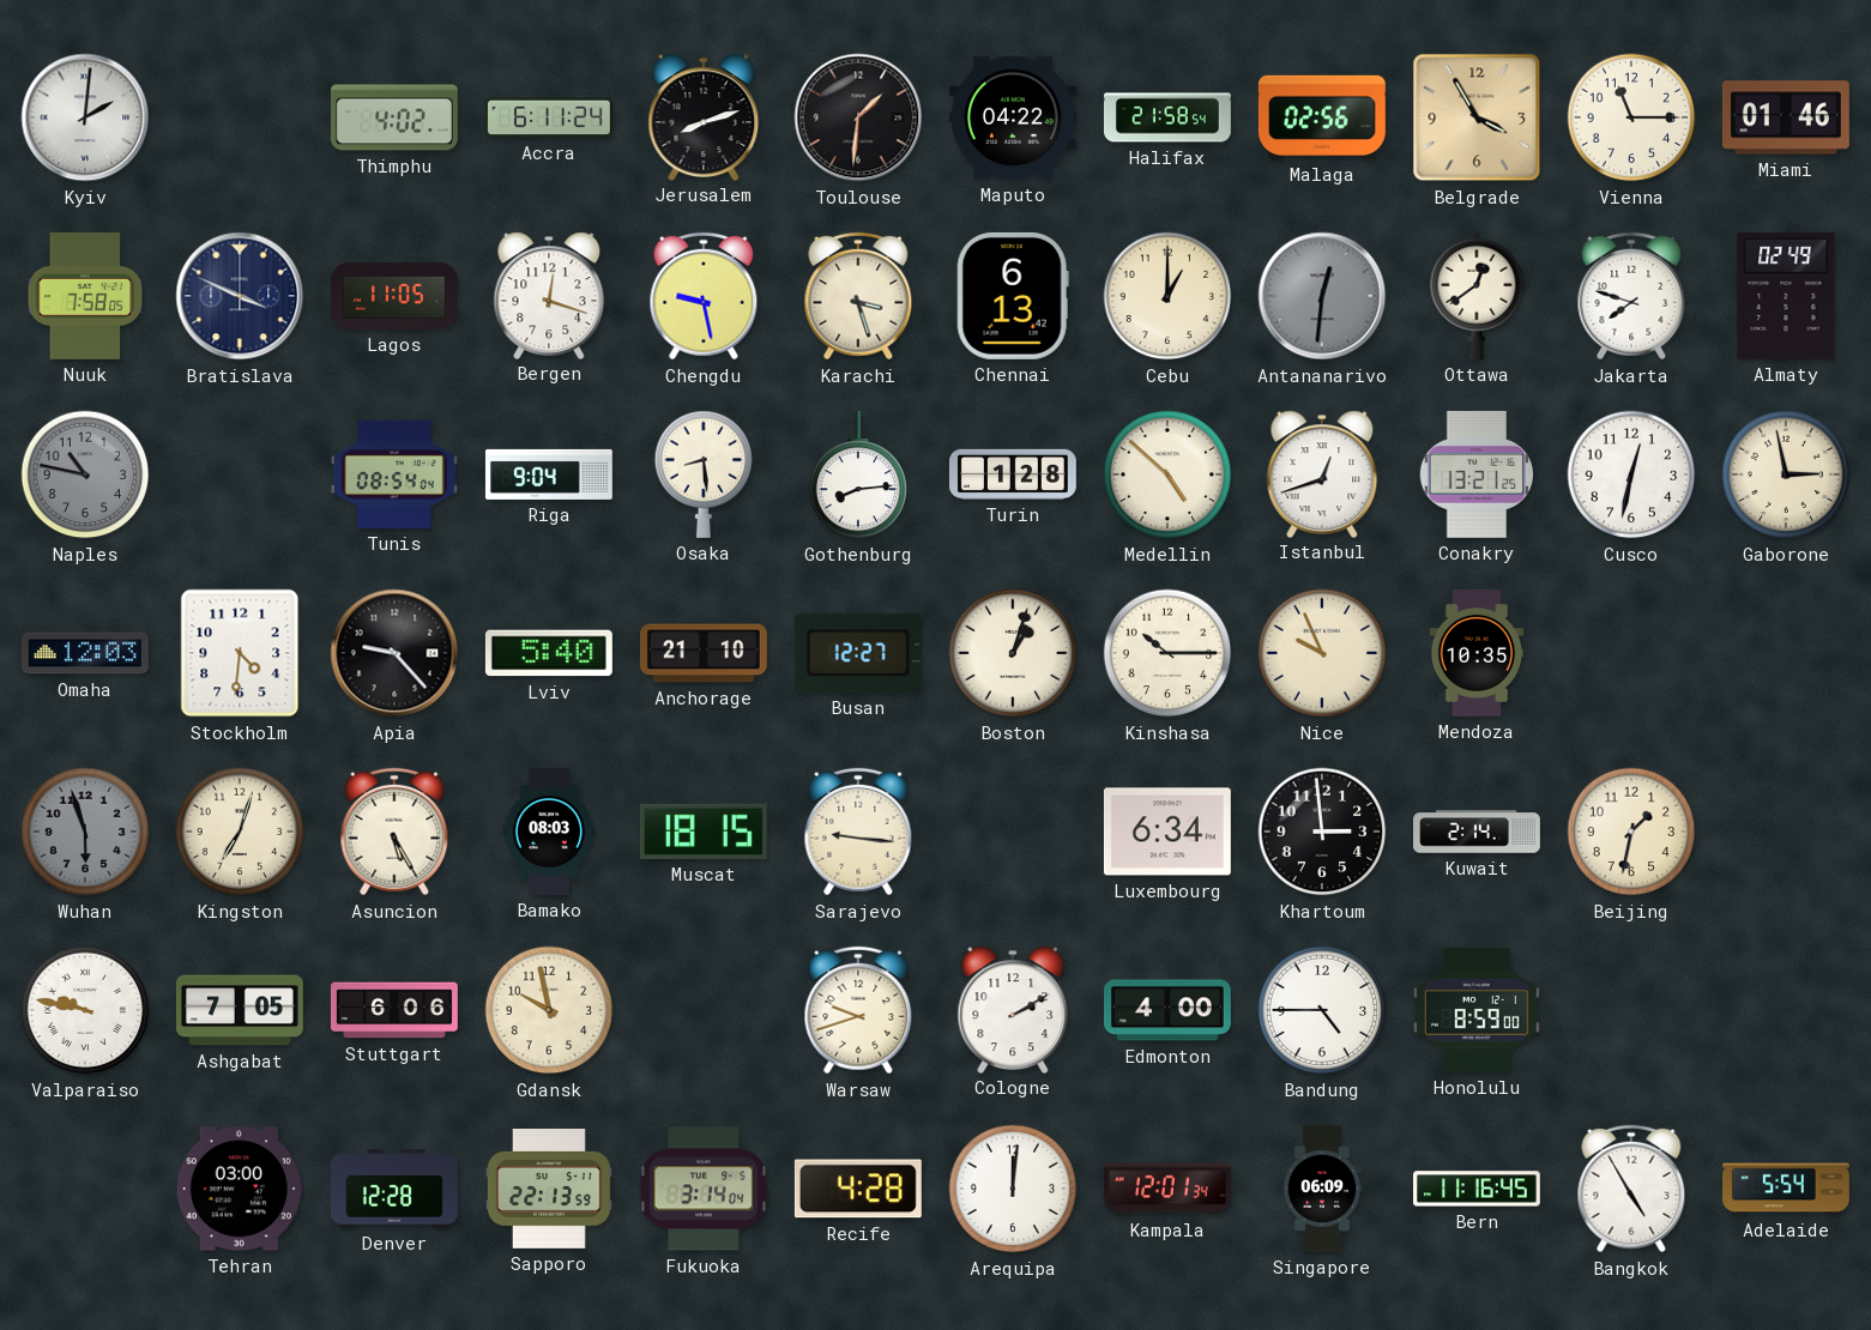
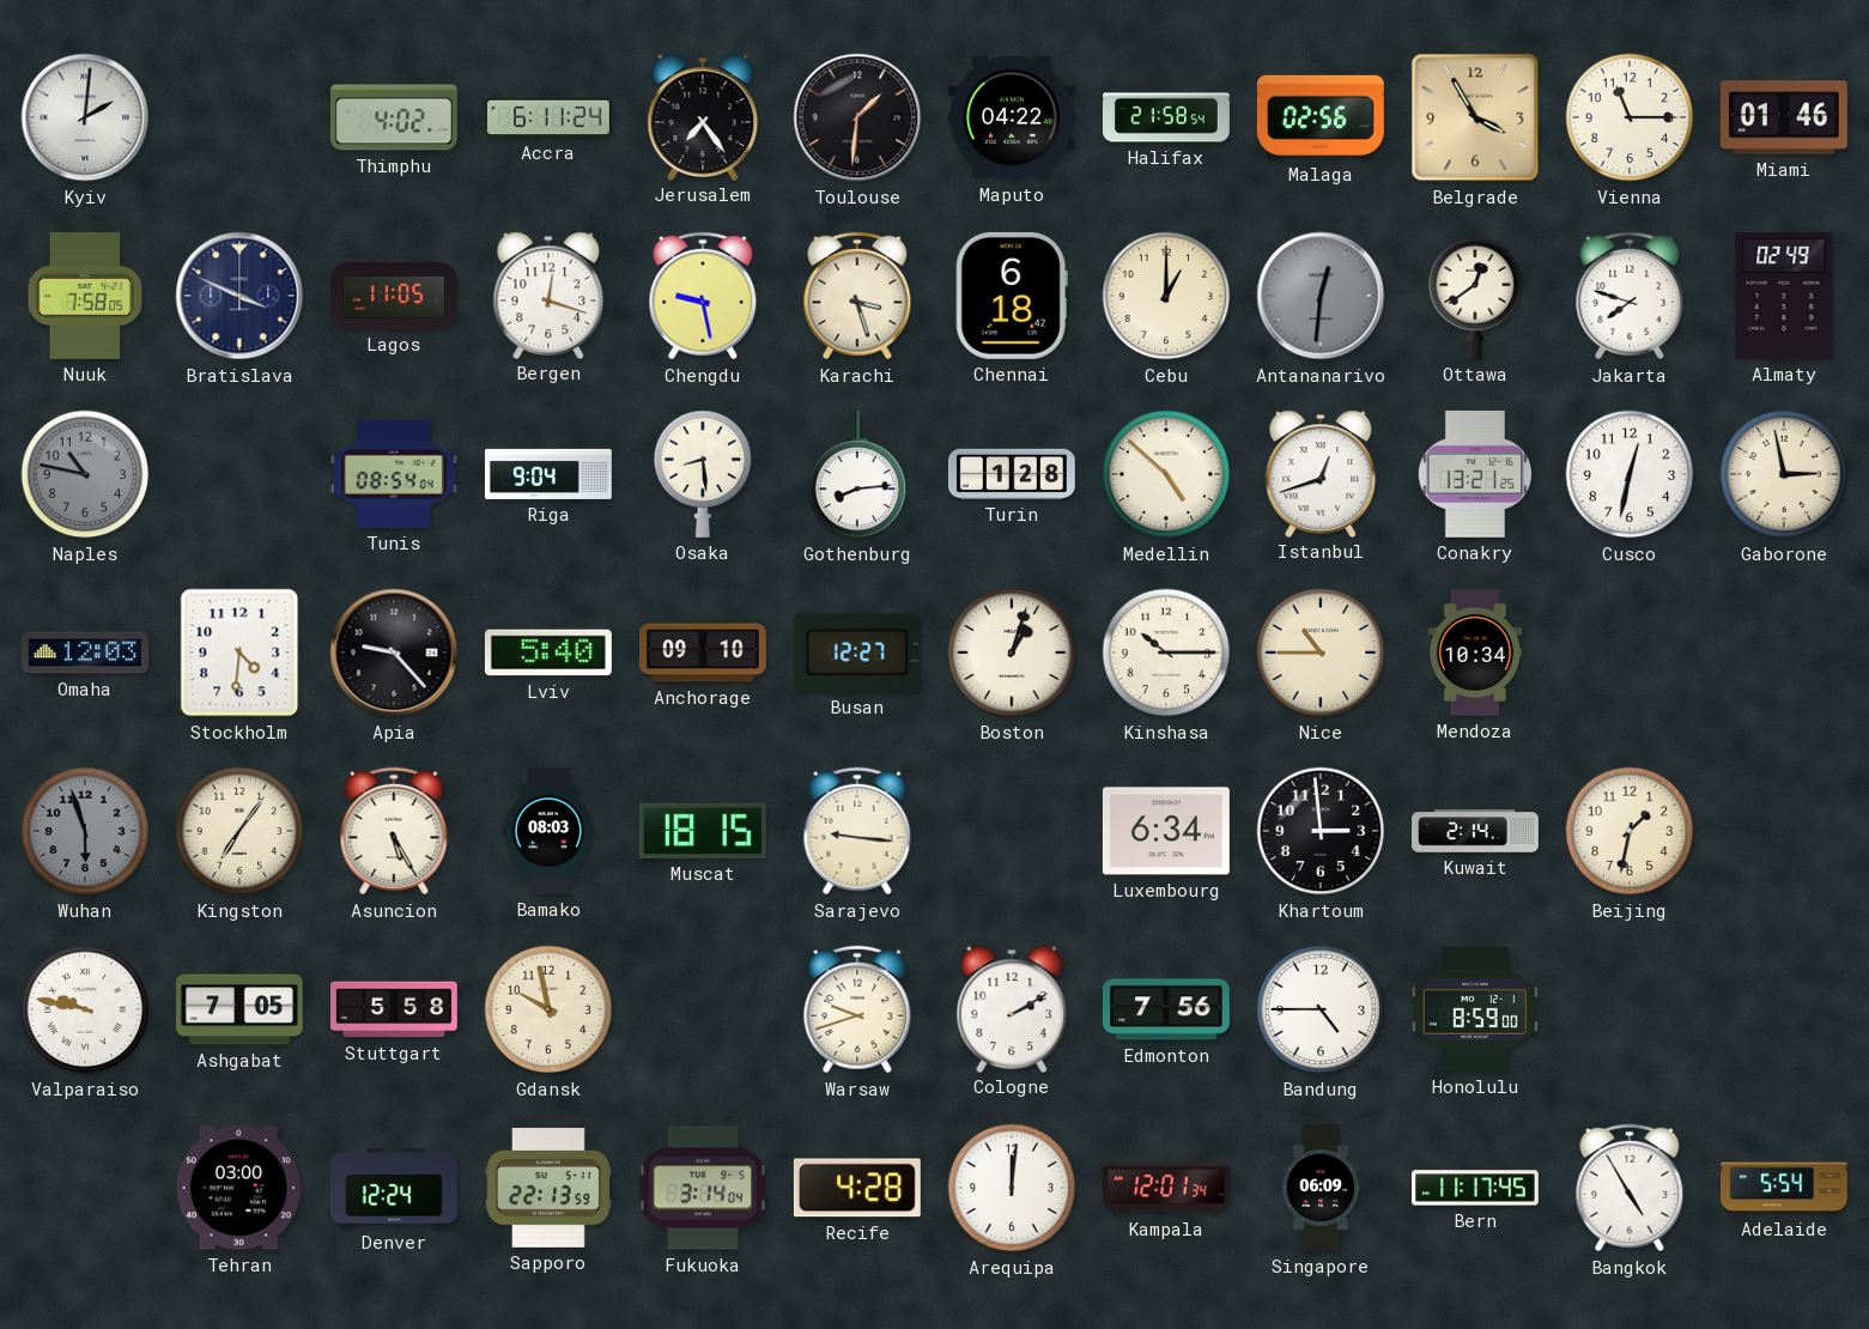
Jerusalem: 8:12 -> 7:24
Chennai: 6:13 -> 6:18
Anchorage: 21:10 -> 09:10
Nice: 9:56 -> 10:45
Mendoza: 10:35 -> 10:34
Kingston: 7:03 -> 7:06
Stuttgart: 6:06 -> 5:58
Edmonton: 4:00 -> 7:56
Denver: 12:28 -> 12:24
Bern: 11:16 -> 11:17
